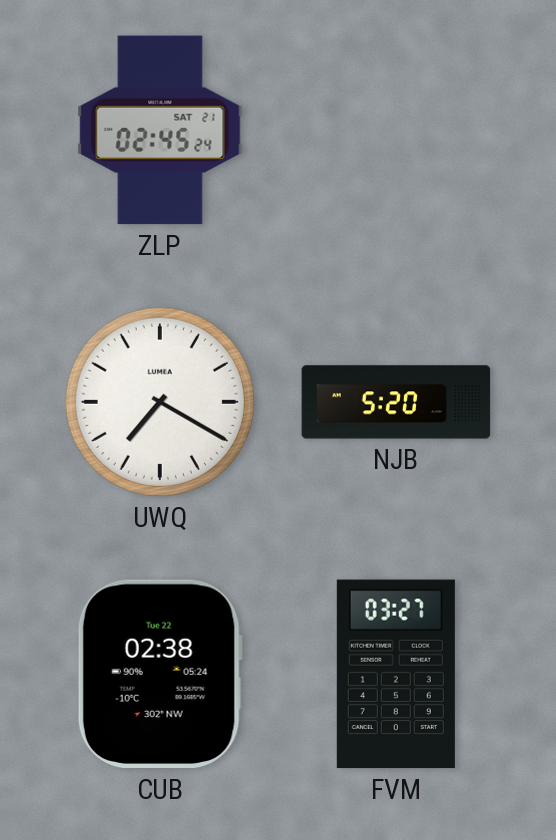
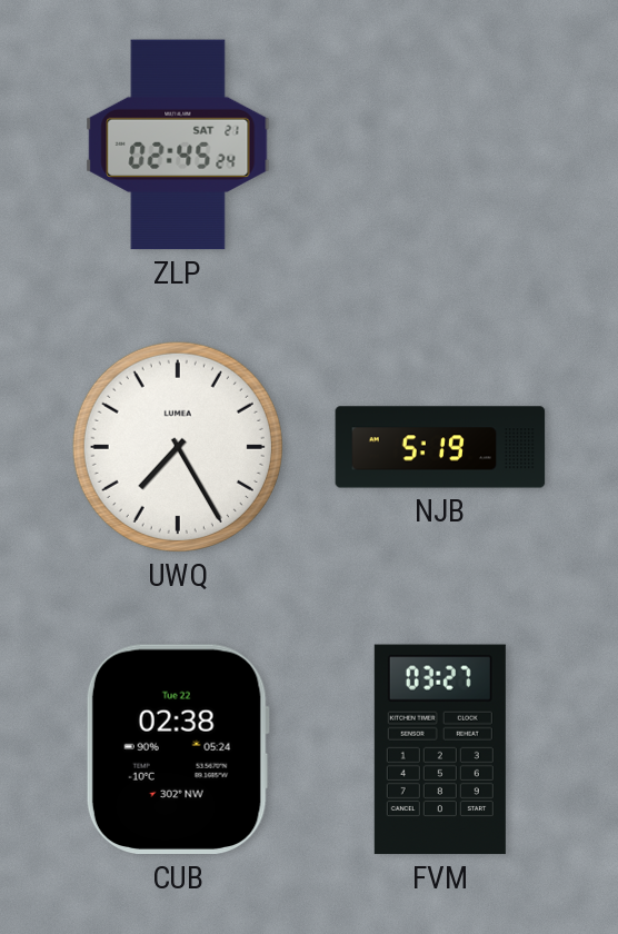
UWQ: 7:20 -> 7:25
NJB: 5:20 -> 5:19
